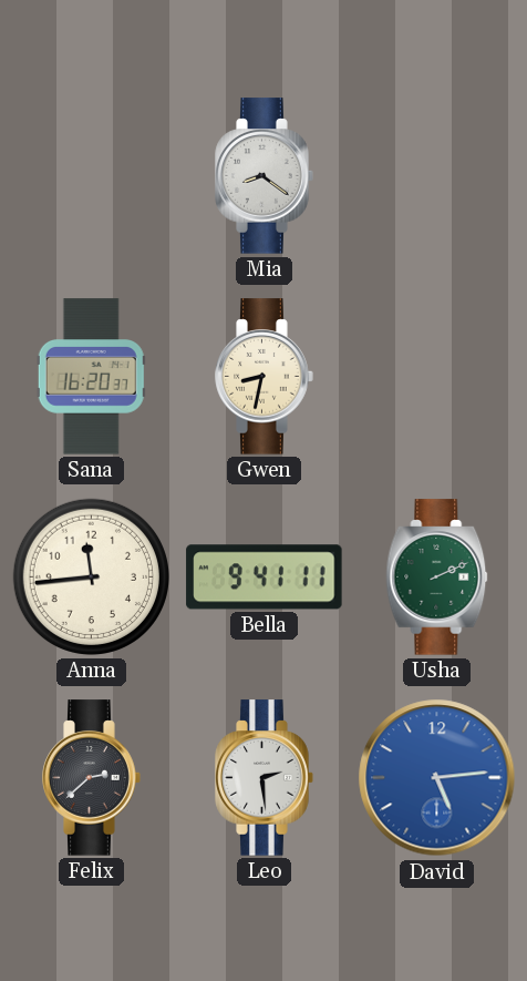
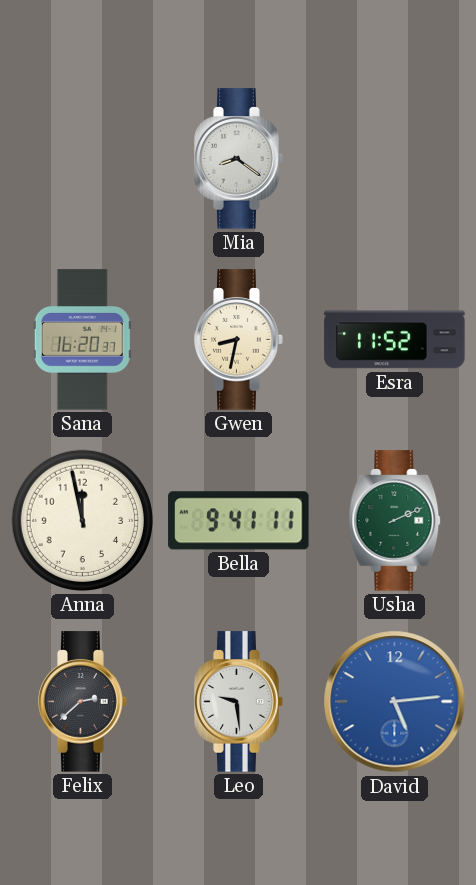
Esra: none -> 11:52
Anna: 11:44 -> 11:58
Leo: 2:29 -> 9:29
